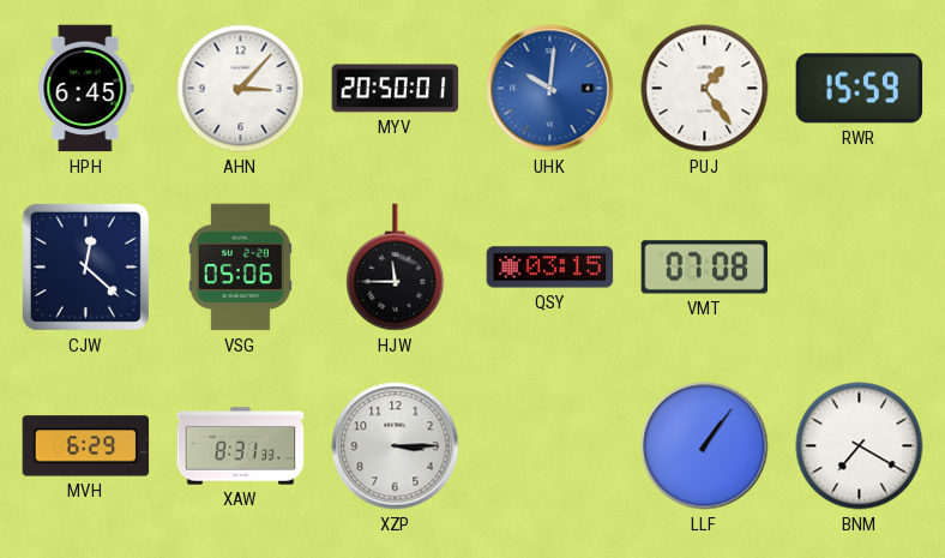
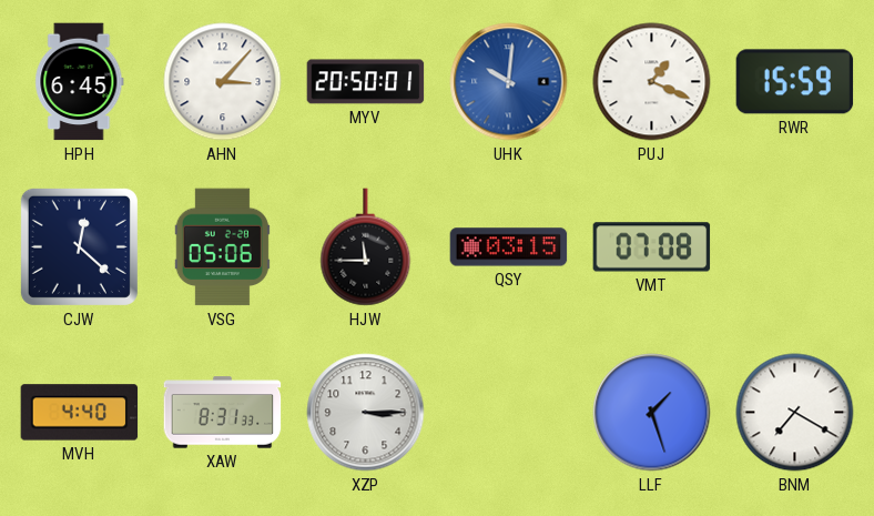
PUJ: 1:24 -> 1:19
MVH: 6:29 -> 4:40
LLF: 1:06 -> 1:27
